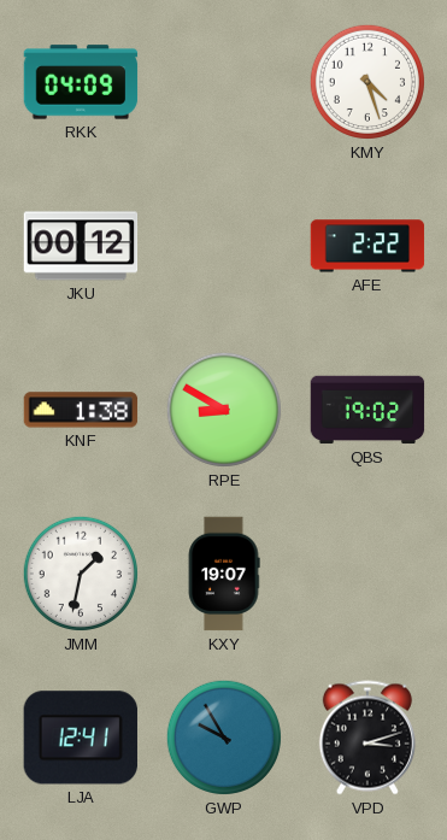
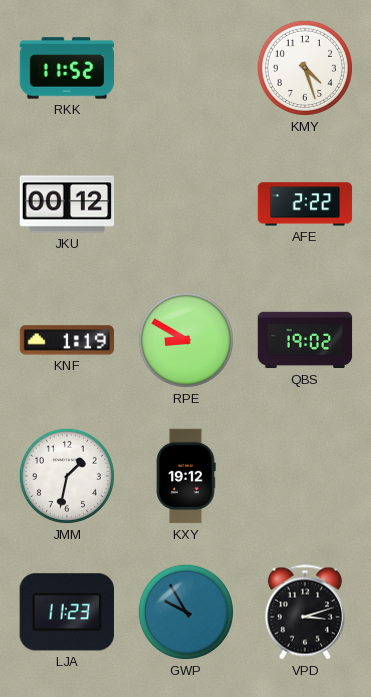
RKK: 04:09 -> 11:52
KNF: 1:38 -> 1:19
KXY: 19:07 -> 19:12
LJA: 12:41 -> 11:23
